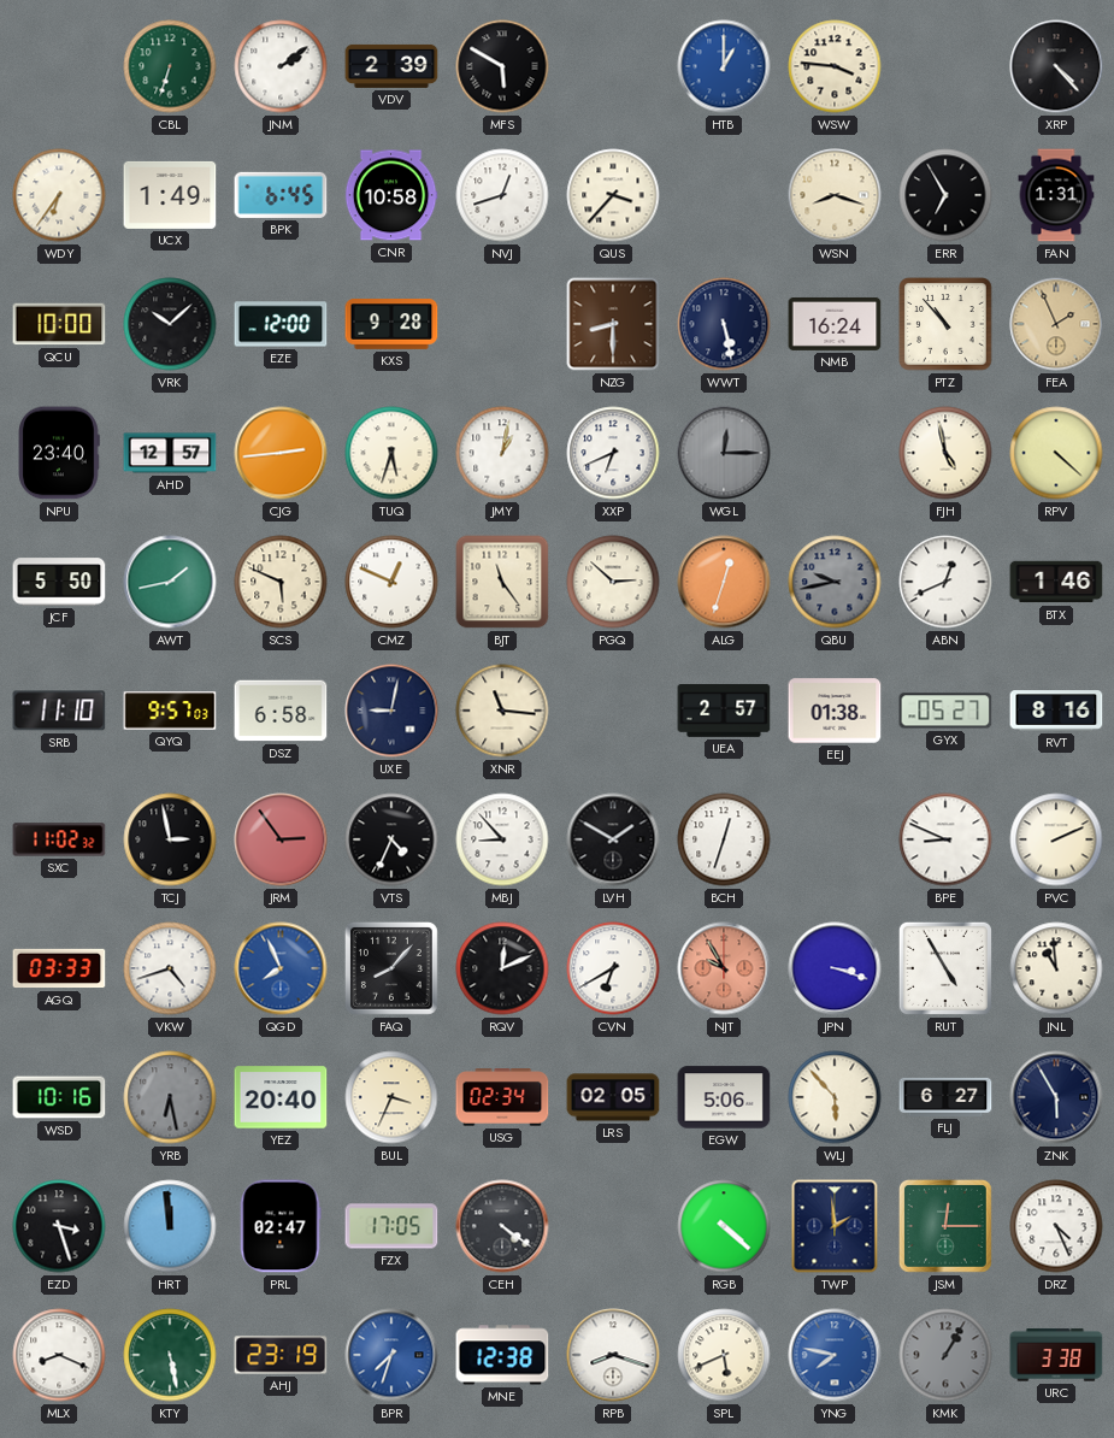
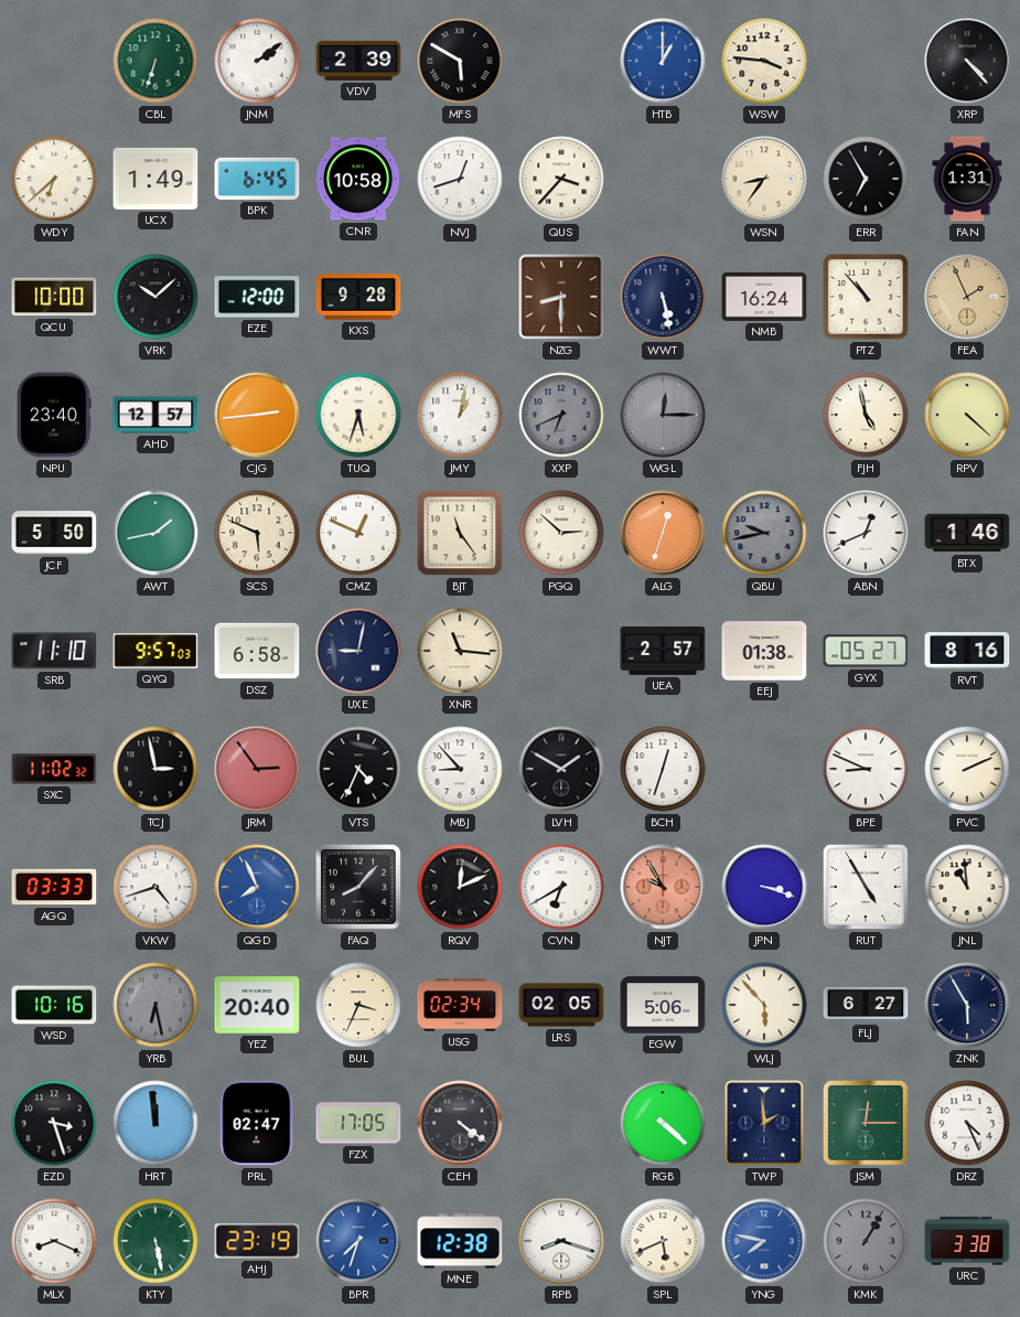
WDY: 6:36 -> 6:38
WSN: 8:18 -> 8:36
XXP dial: white -> grey
